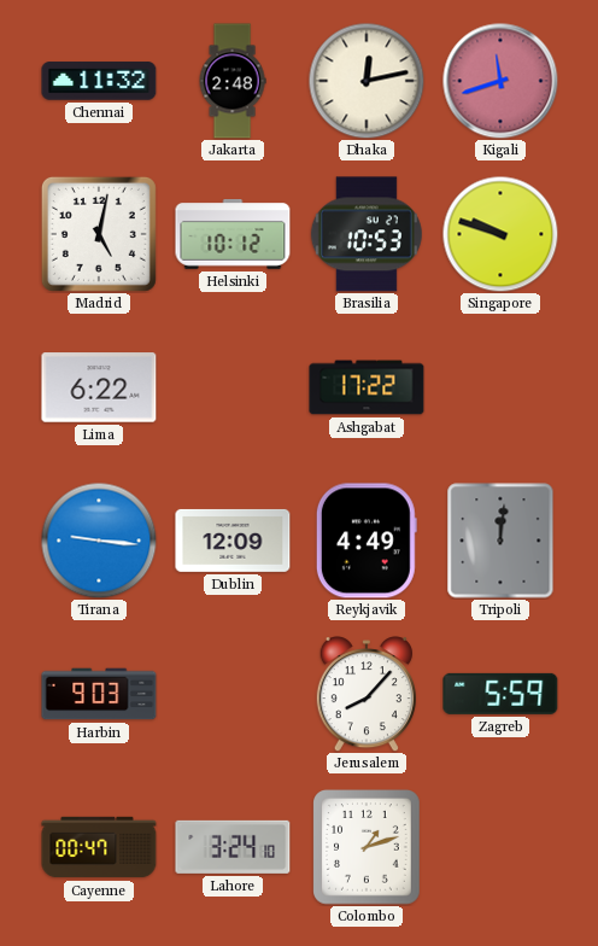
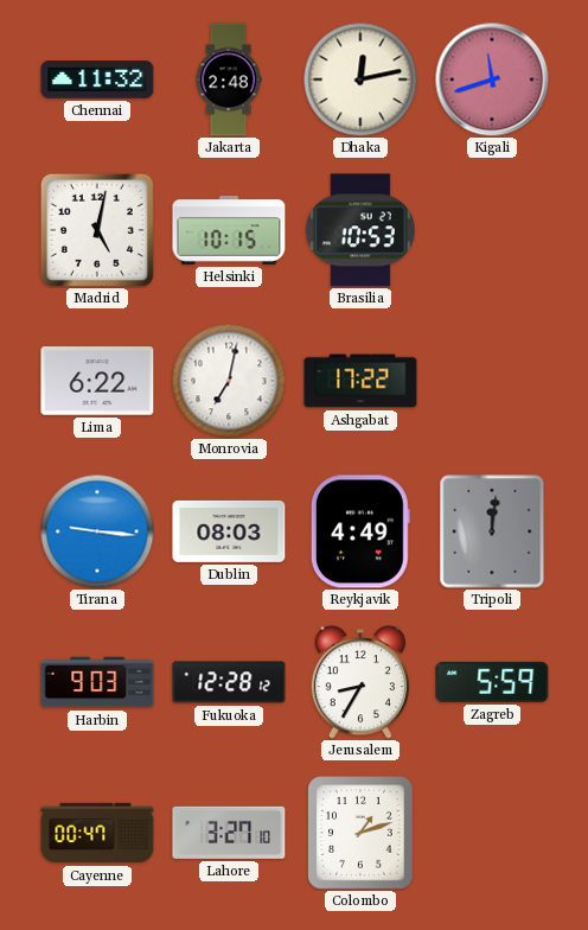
Helsinki: 10:12 -> 10:15
Singapore: 9:48 -> none
Monrovia: none -> 7:02
Dublin: 12:09 -> 08:03
Fukuoka: none -> 12:28
Jerusalem: 8:07 -> 8:35
Lahore: 3:24 -> 3:27
